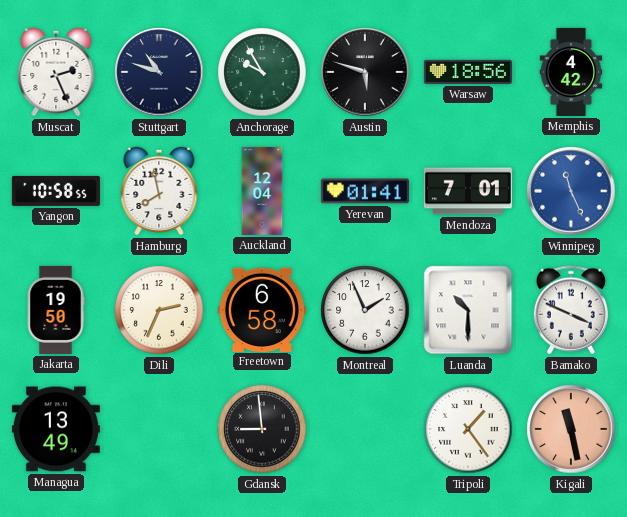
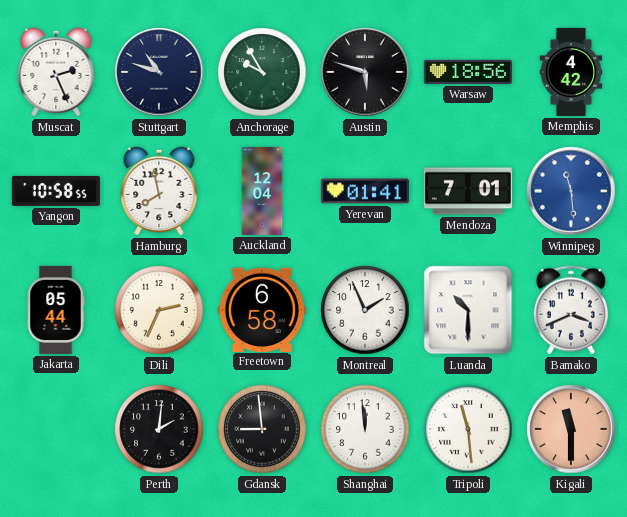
Winnipeg: 11:26 -> 11:29
Jakarta: 19:50 -> 05:44
Bamako: 3:49 -> 3:41
Managua: 13:49 -> none
Perth: none -> 2:01
Shanghai: none -> 11:59
Tripoli: 1:24 -> 11:29
Kigali: 11:28 -> 11:30
